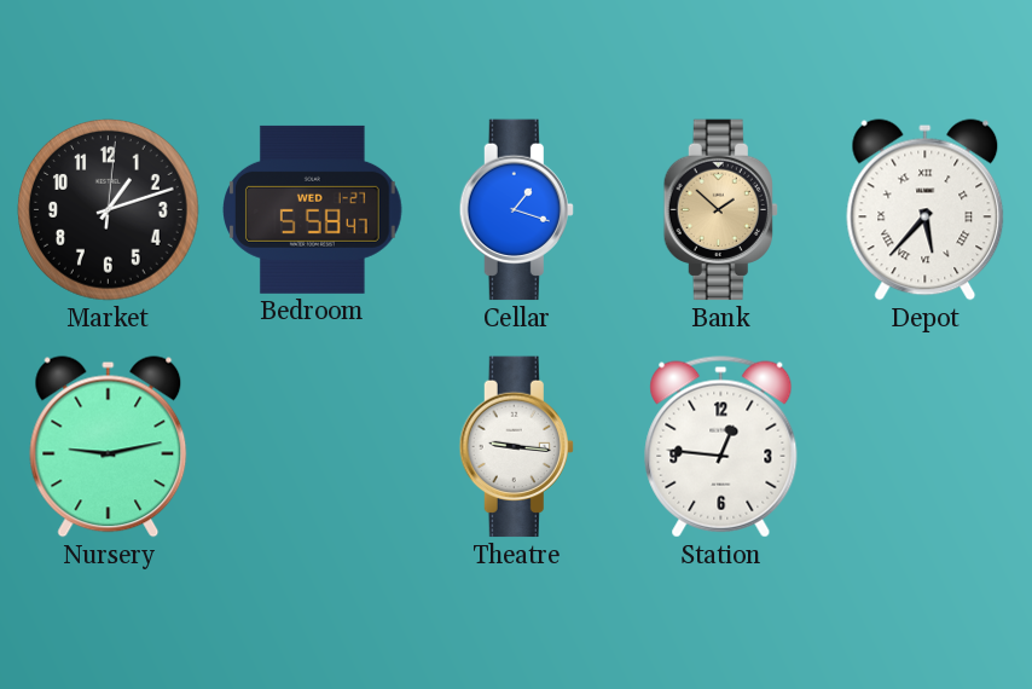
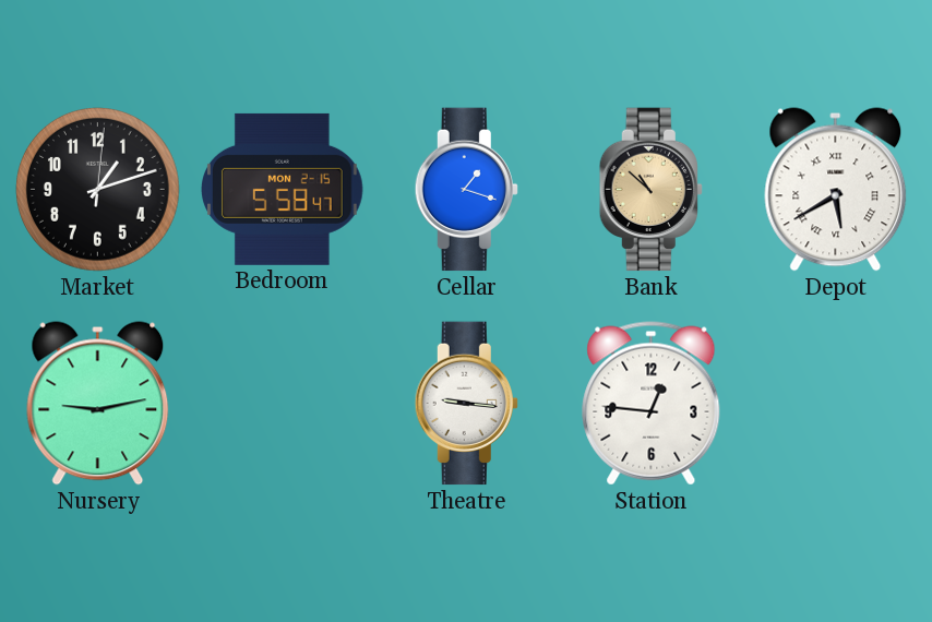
Bedroom date: WED 1-27 -> MON 2-15
Bank: 1:52 -> 10:52
Depot: 5:37 -> 5:40
